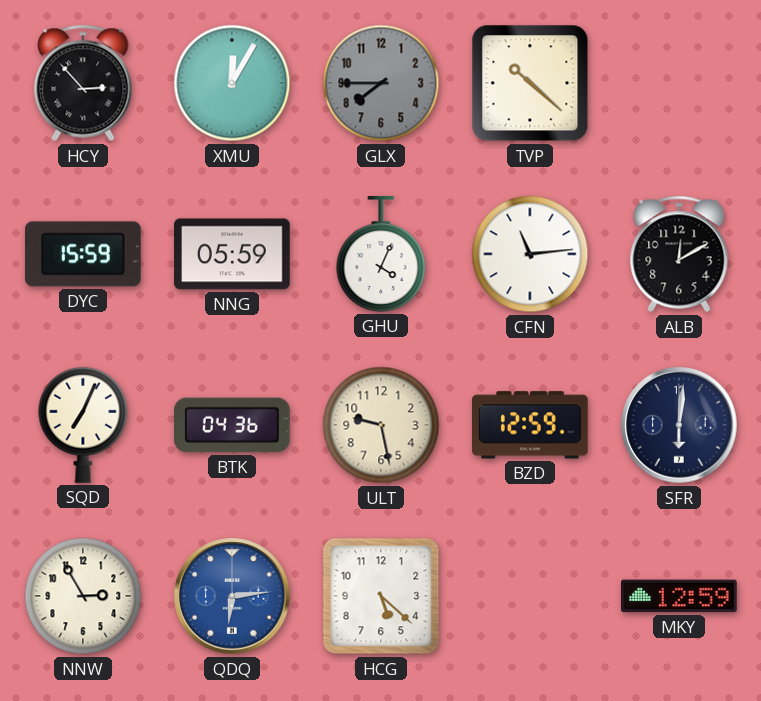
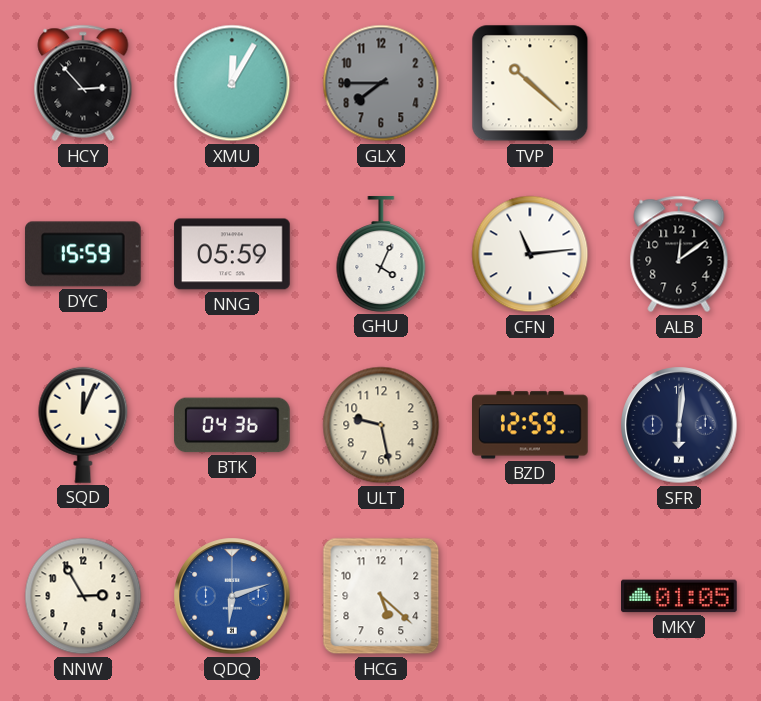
ALB: 12:10 -> 12:09
SQD: 7:04 -> 12:04
QDQ: 6:14 -> 6:12
MKY: 12:59 -> 01:05
